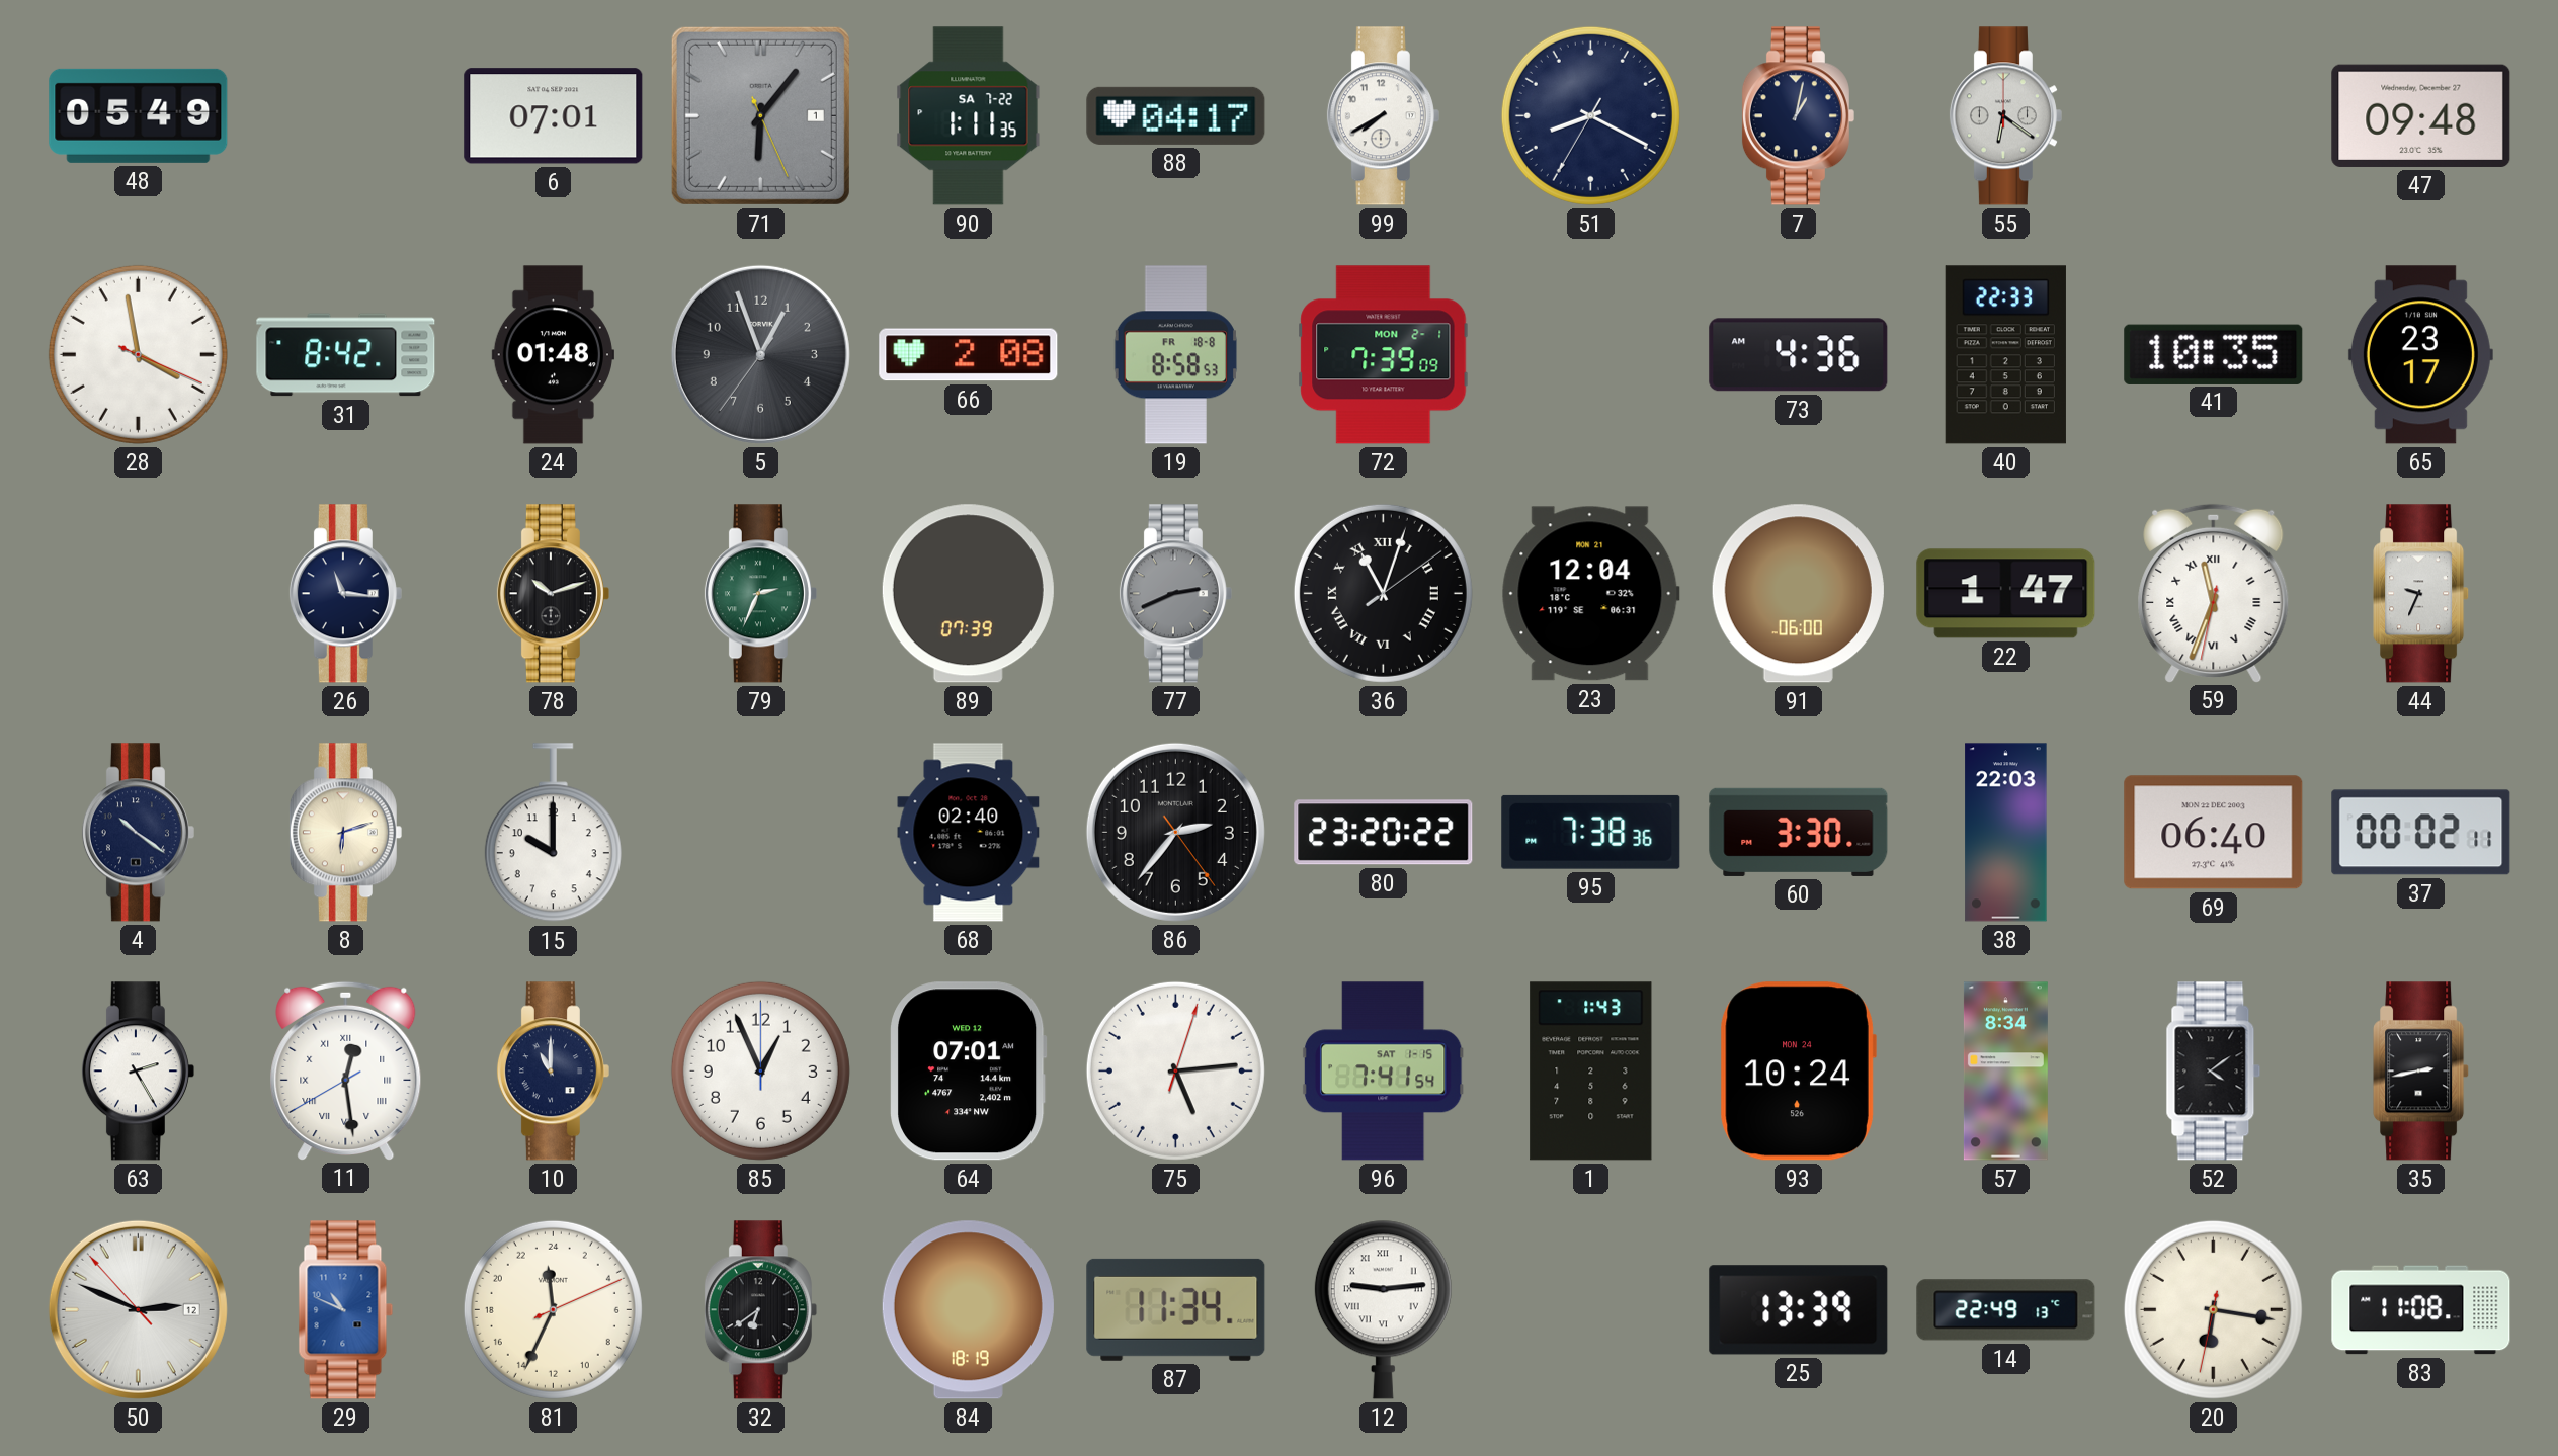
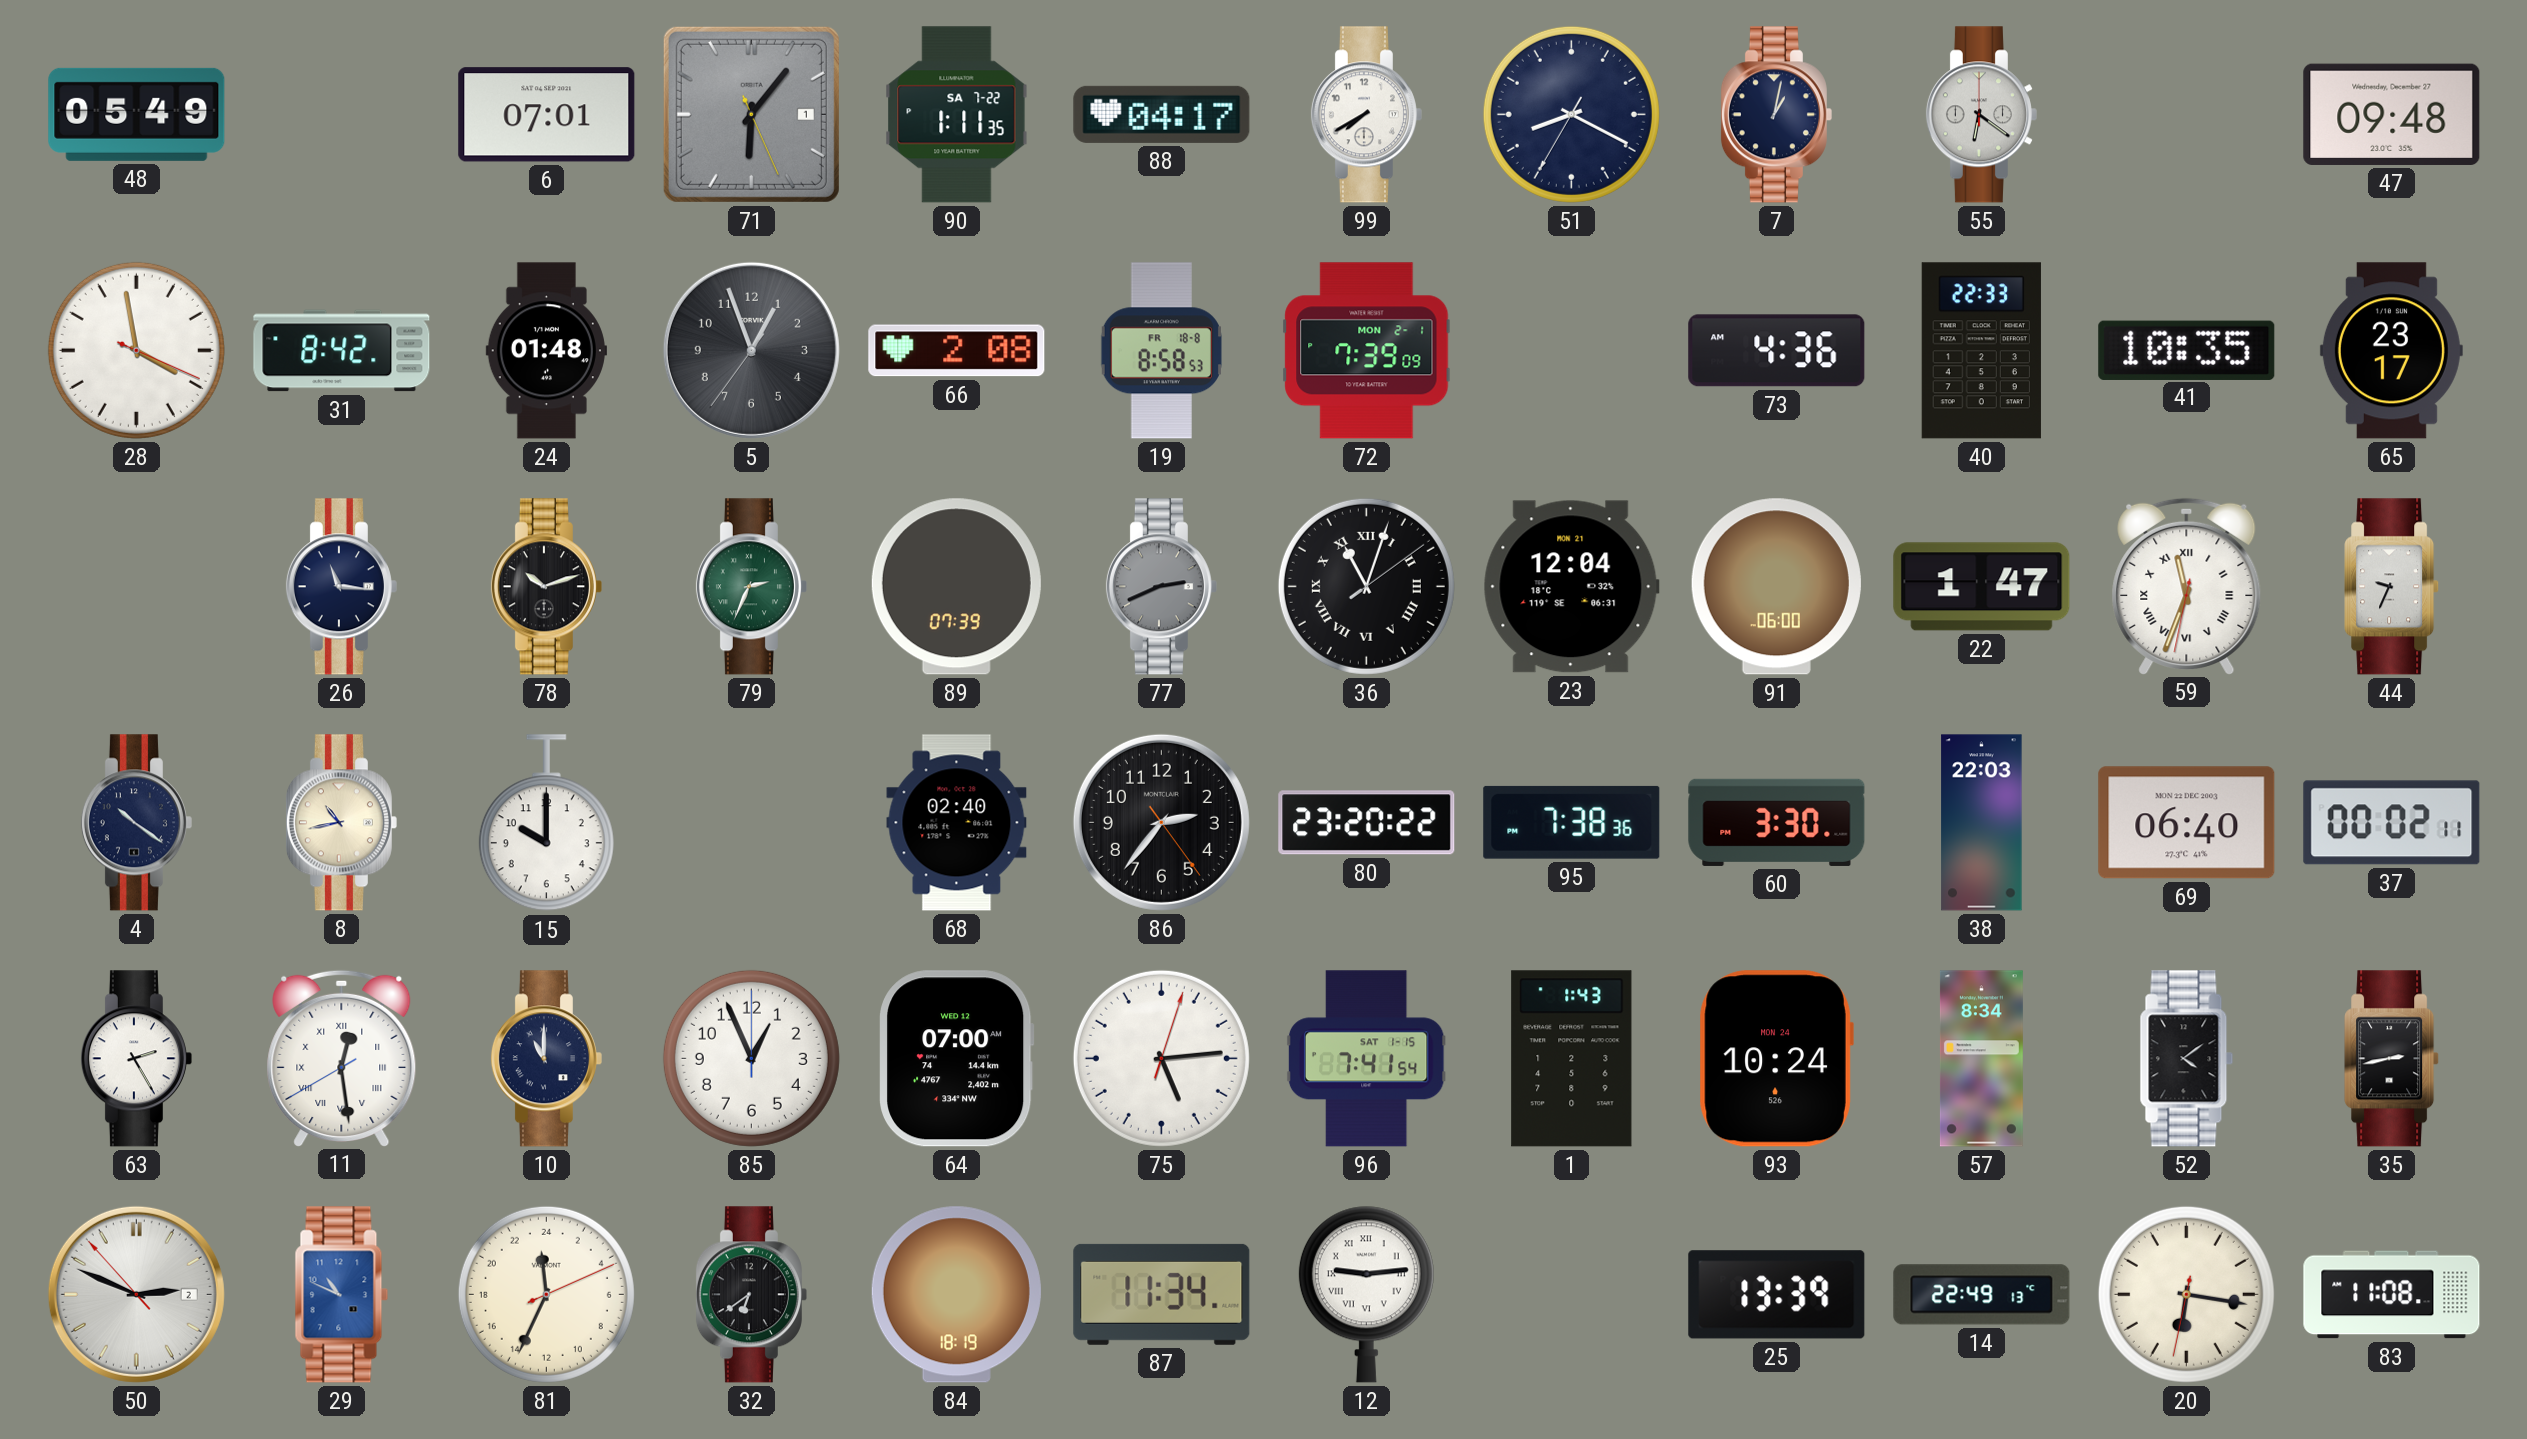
8: 6:12 -> 10:43
64: 07:01 -> 07:00
50 date: 12 -> 2
